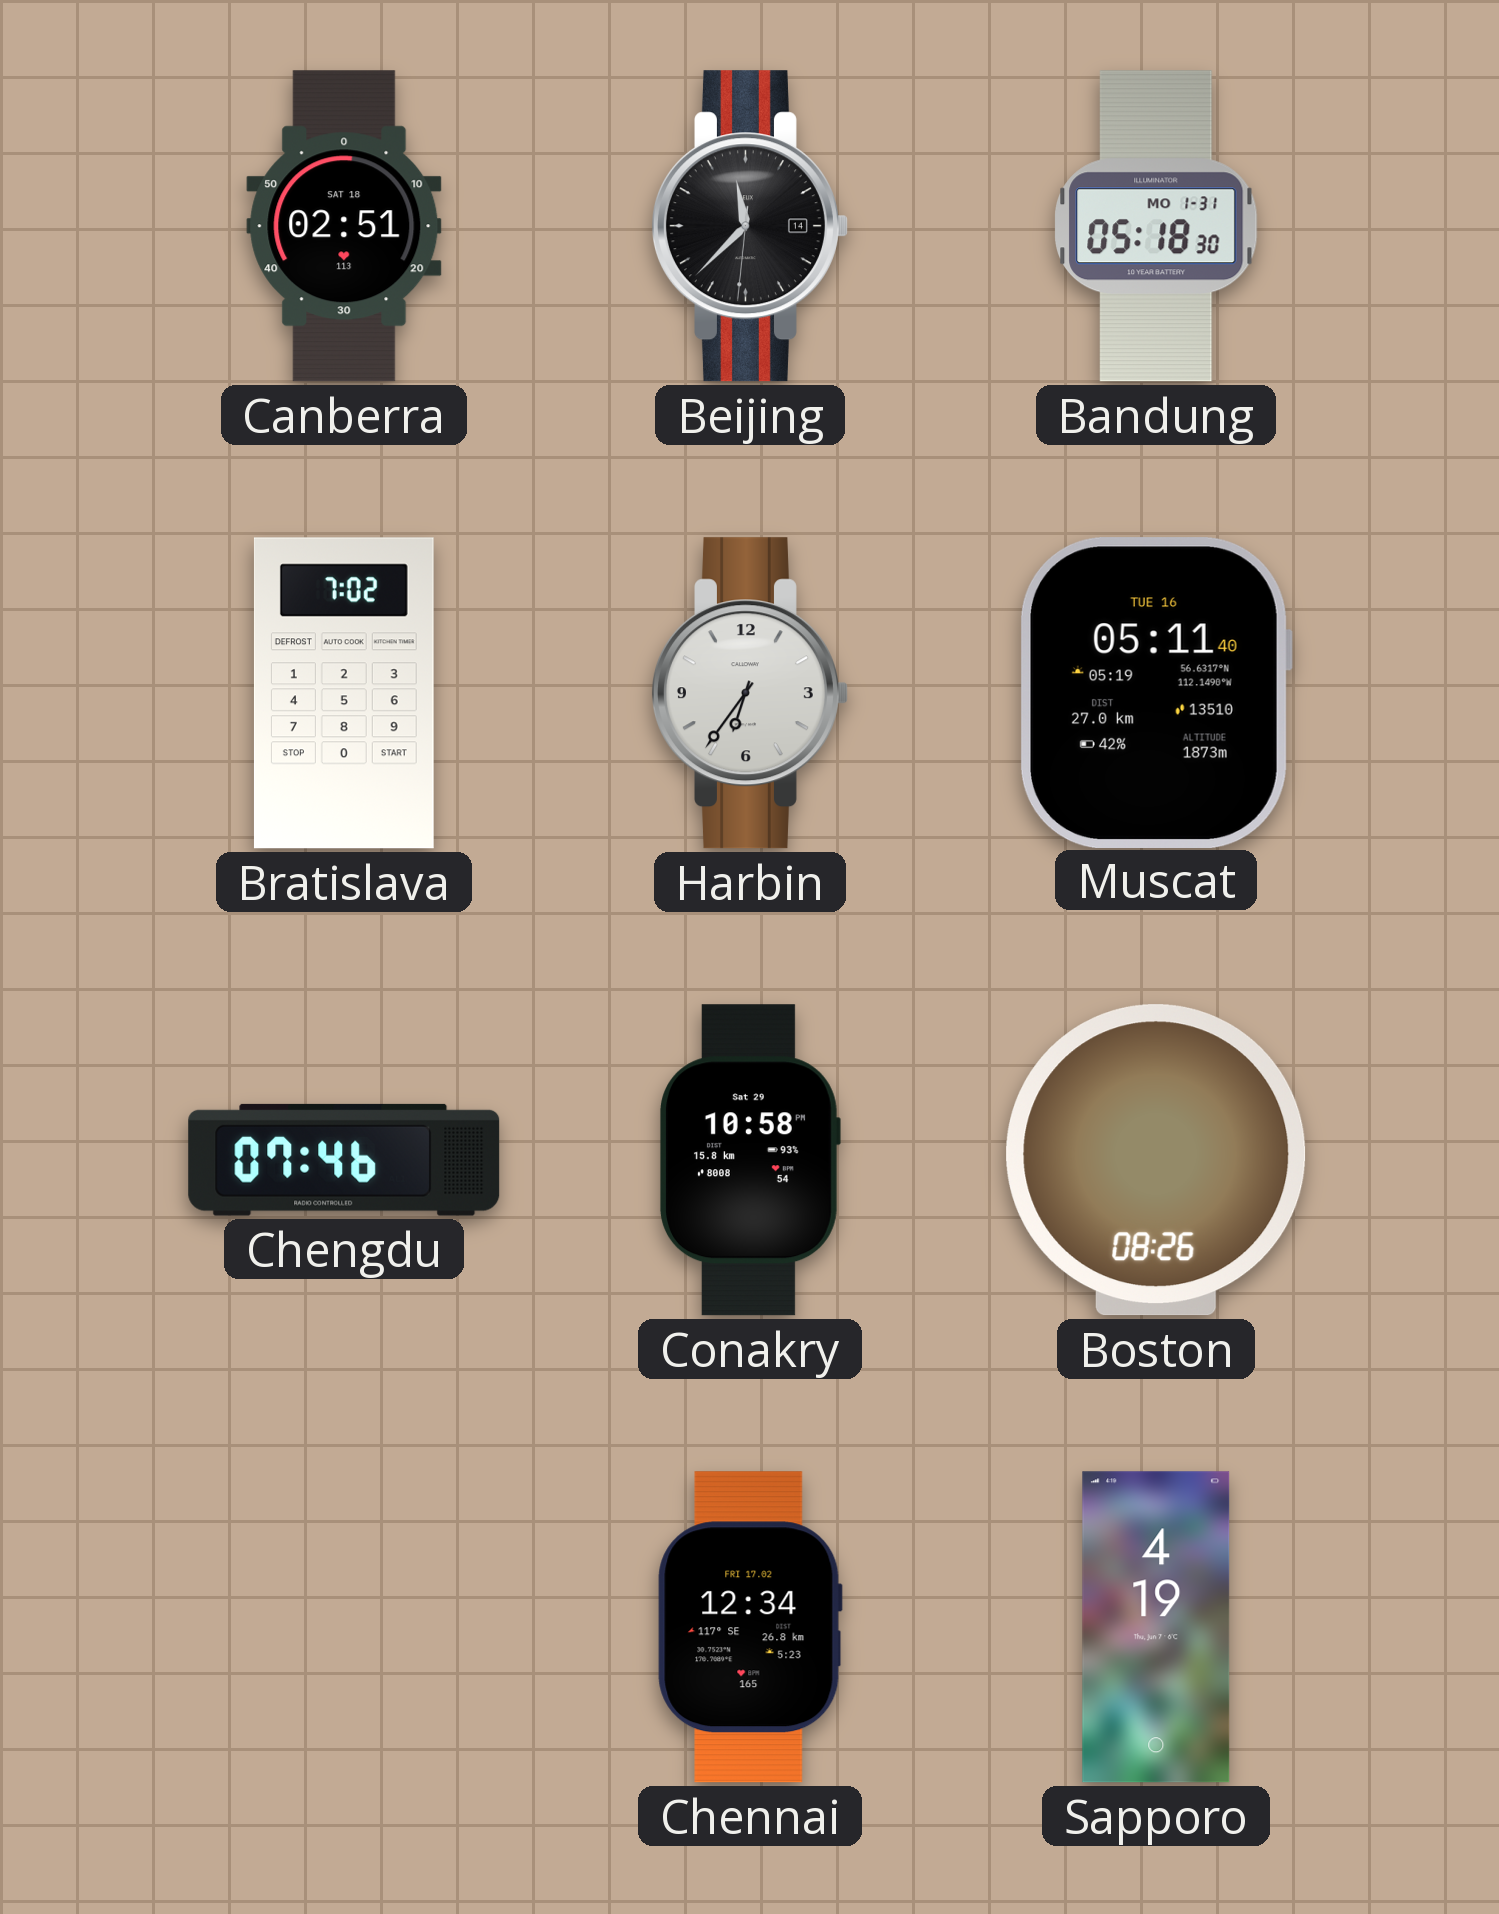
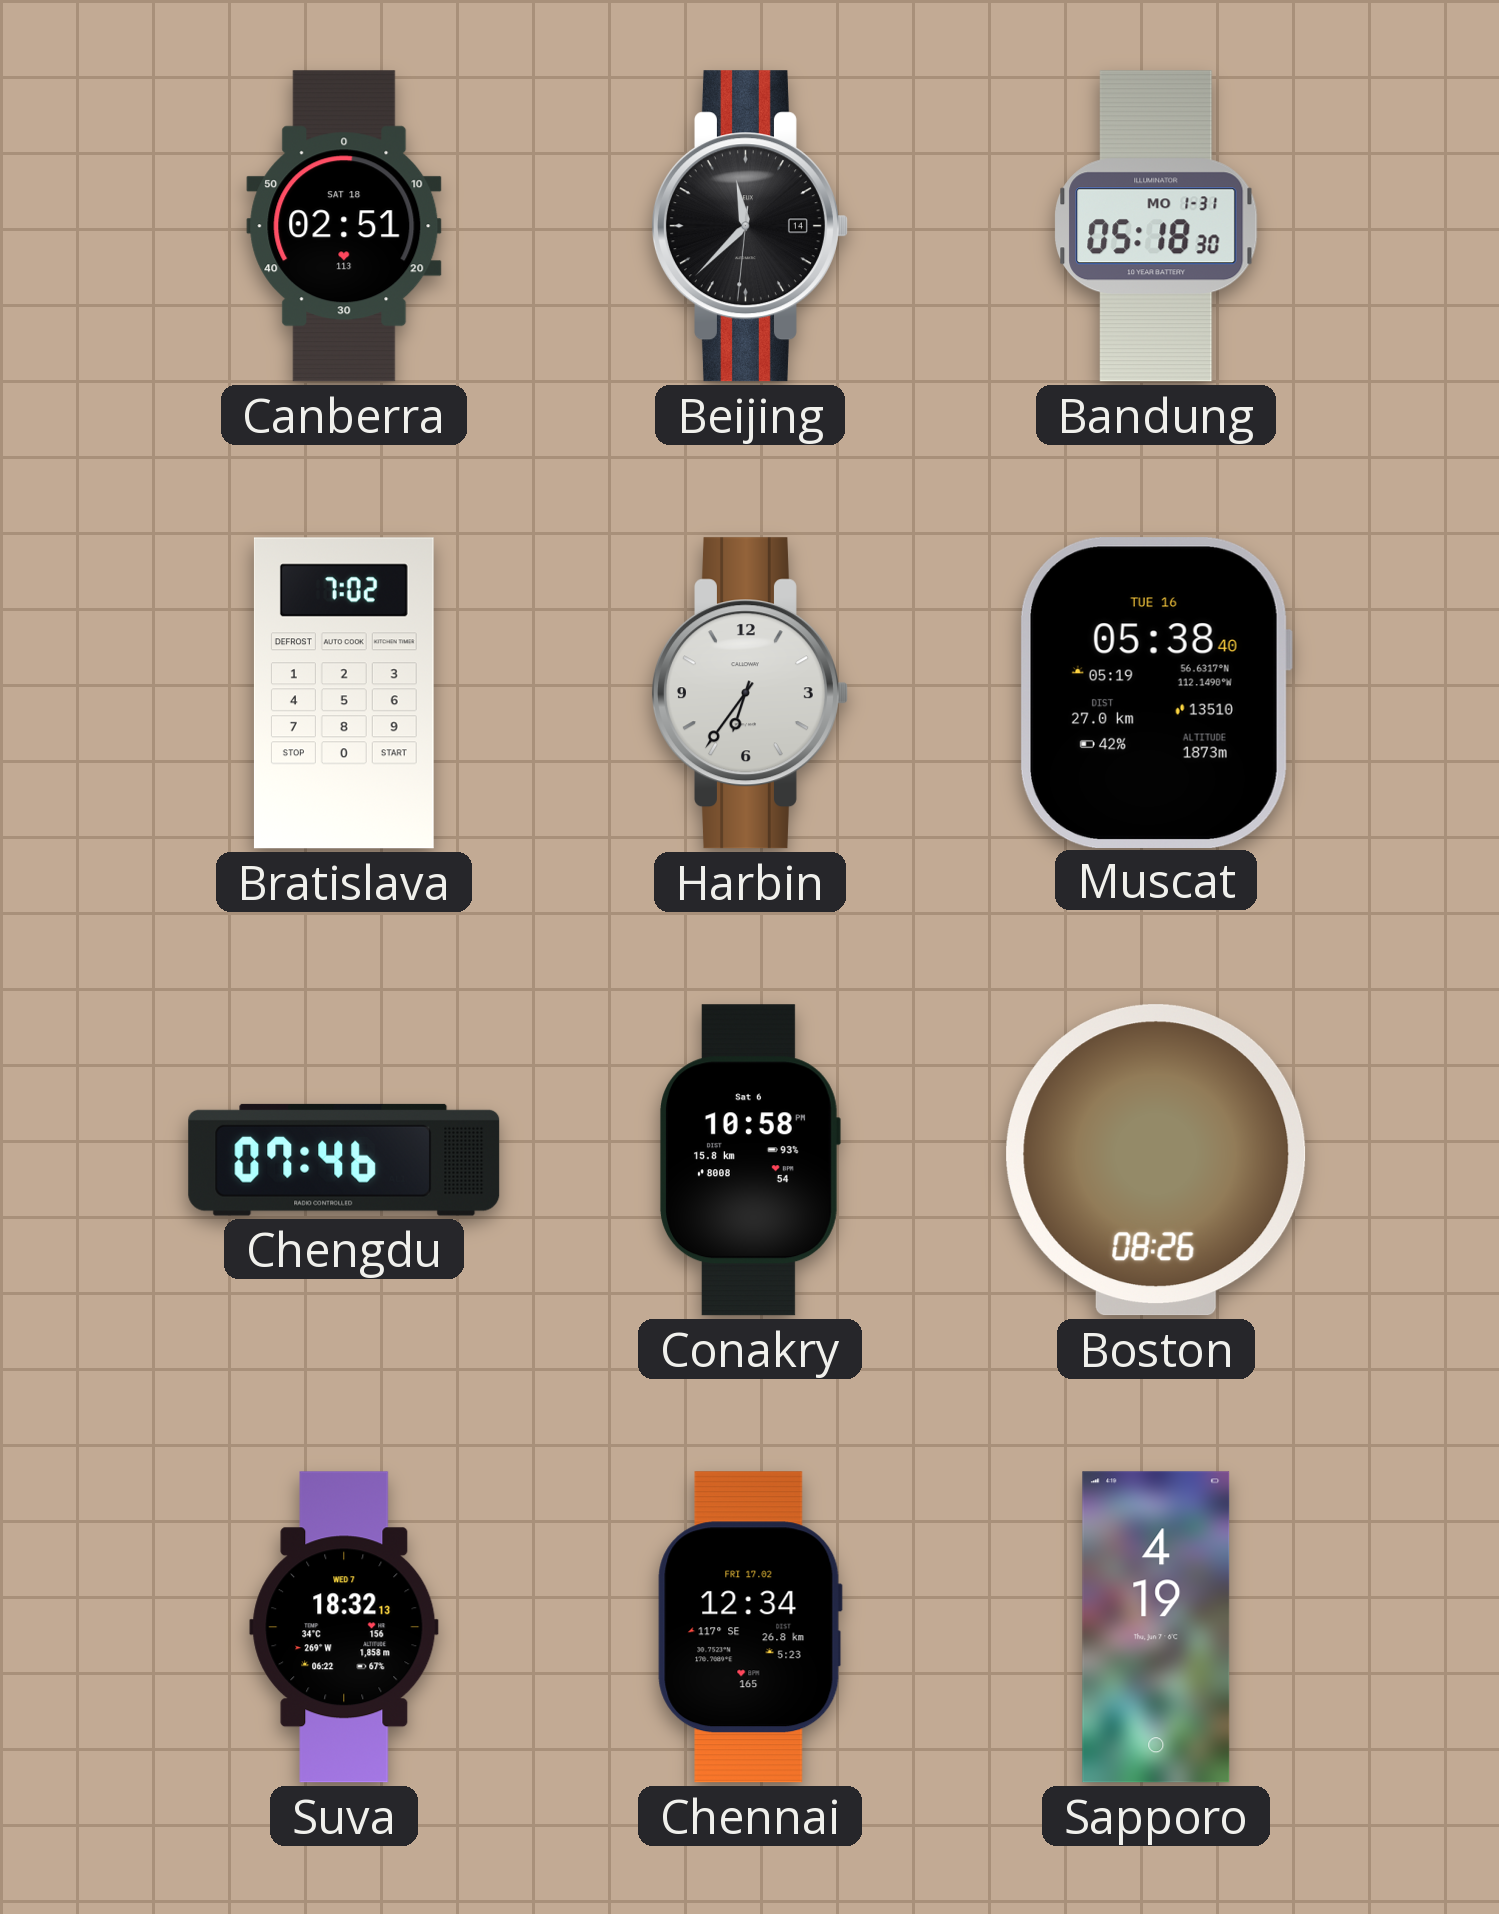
Muscat: 05:11 -> 05:38
Conakry date: Sat 29 -> Sat 6
Suva: none -> 18:32
